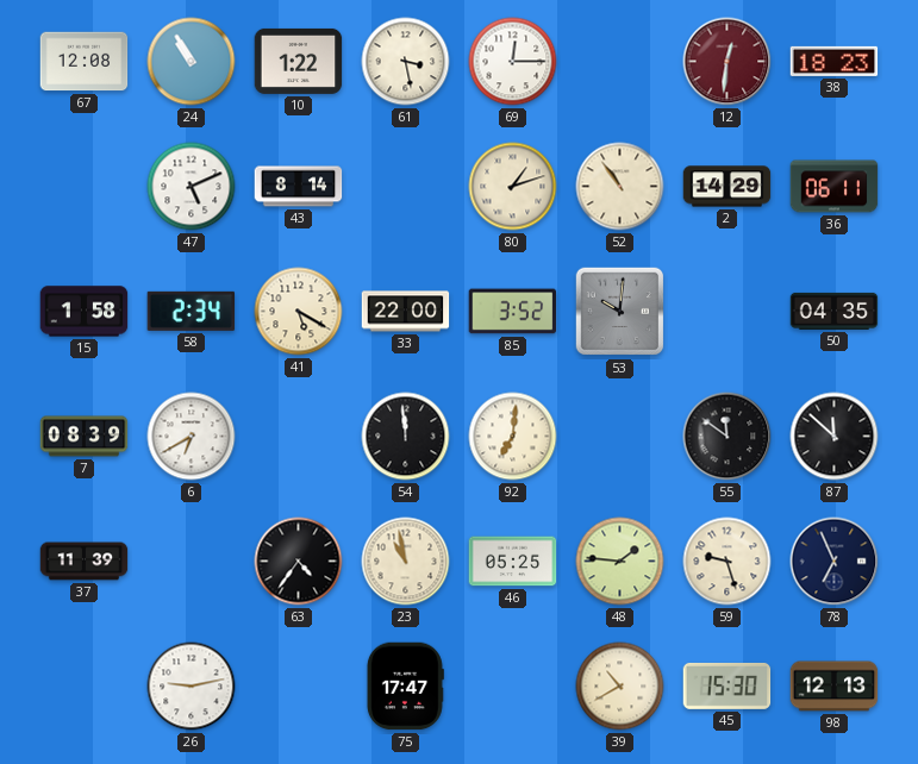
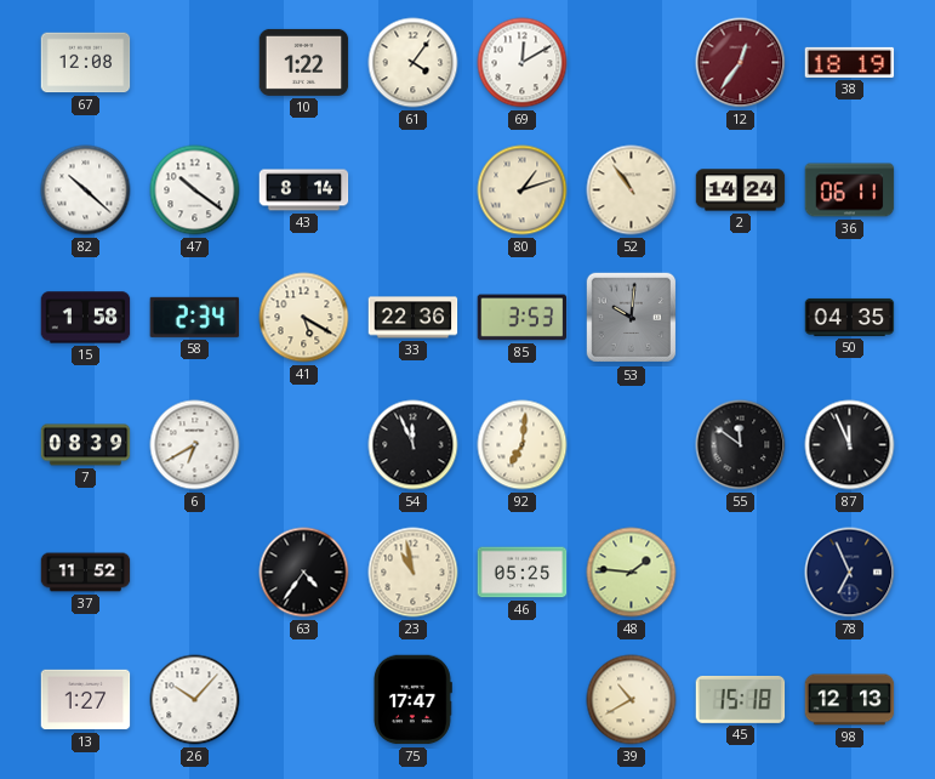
24: 10:55 -> none
61: 3:28 -> 4:06
69: 12:15 -> 12:10
12: 12:31 -> 12:36
38: 18:23 -> 18:19
82: none -> 10:22
47: 5:11 -> 10:21
2: 14:29 -> 14:24
33: 22:00 -> 22:36
85: 3:52 -> 3:53
54: 11:59 -> 11:56
87: 11:52 -> 11:56
37: 11:39 -> 11:52
59: 9:27 -> none
13: none -> 1:27
26: 9:13 -> 10:07
45: 15:30 -> 15:18
